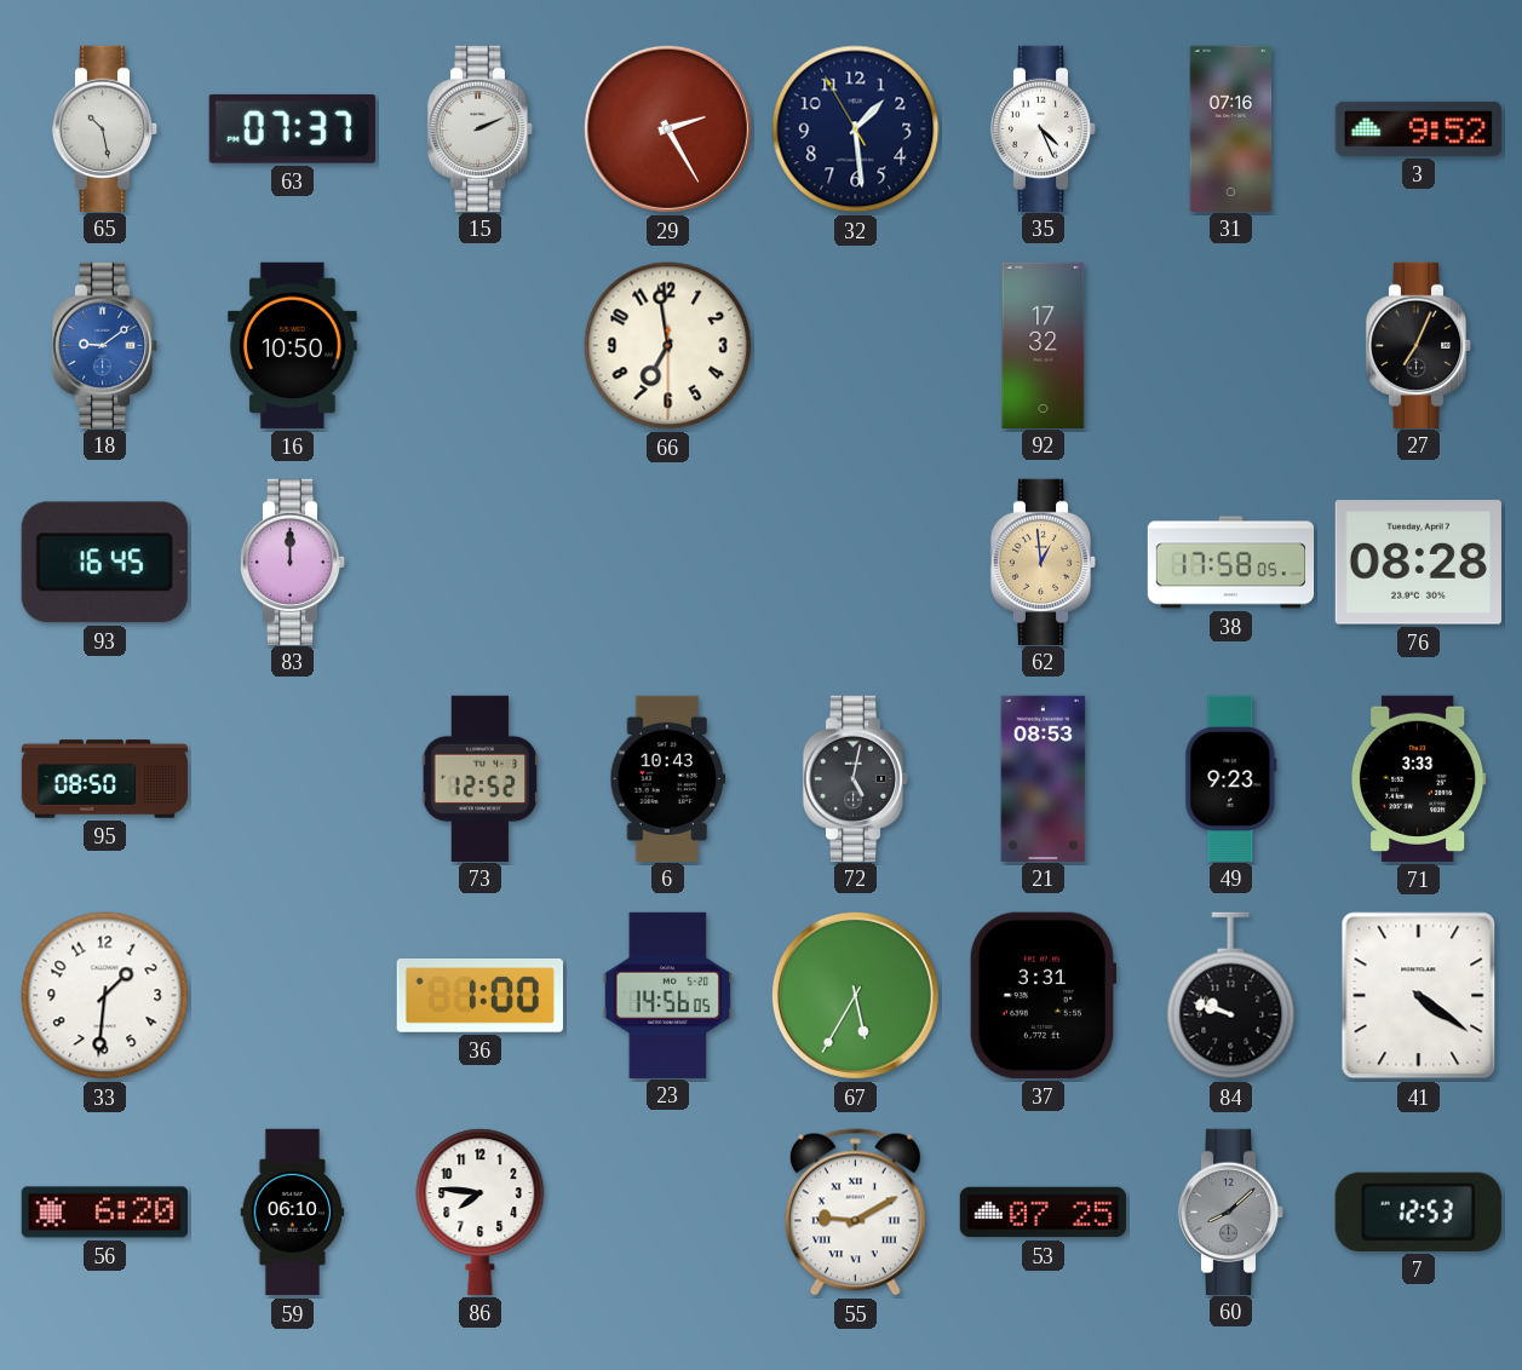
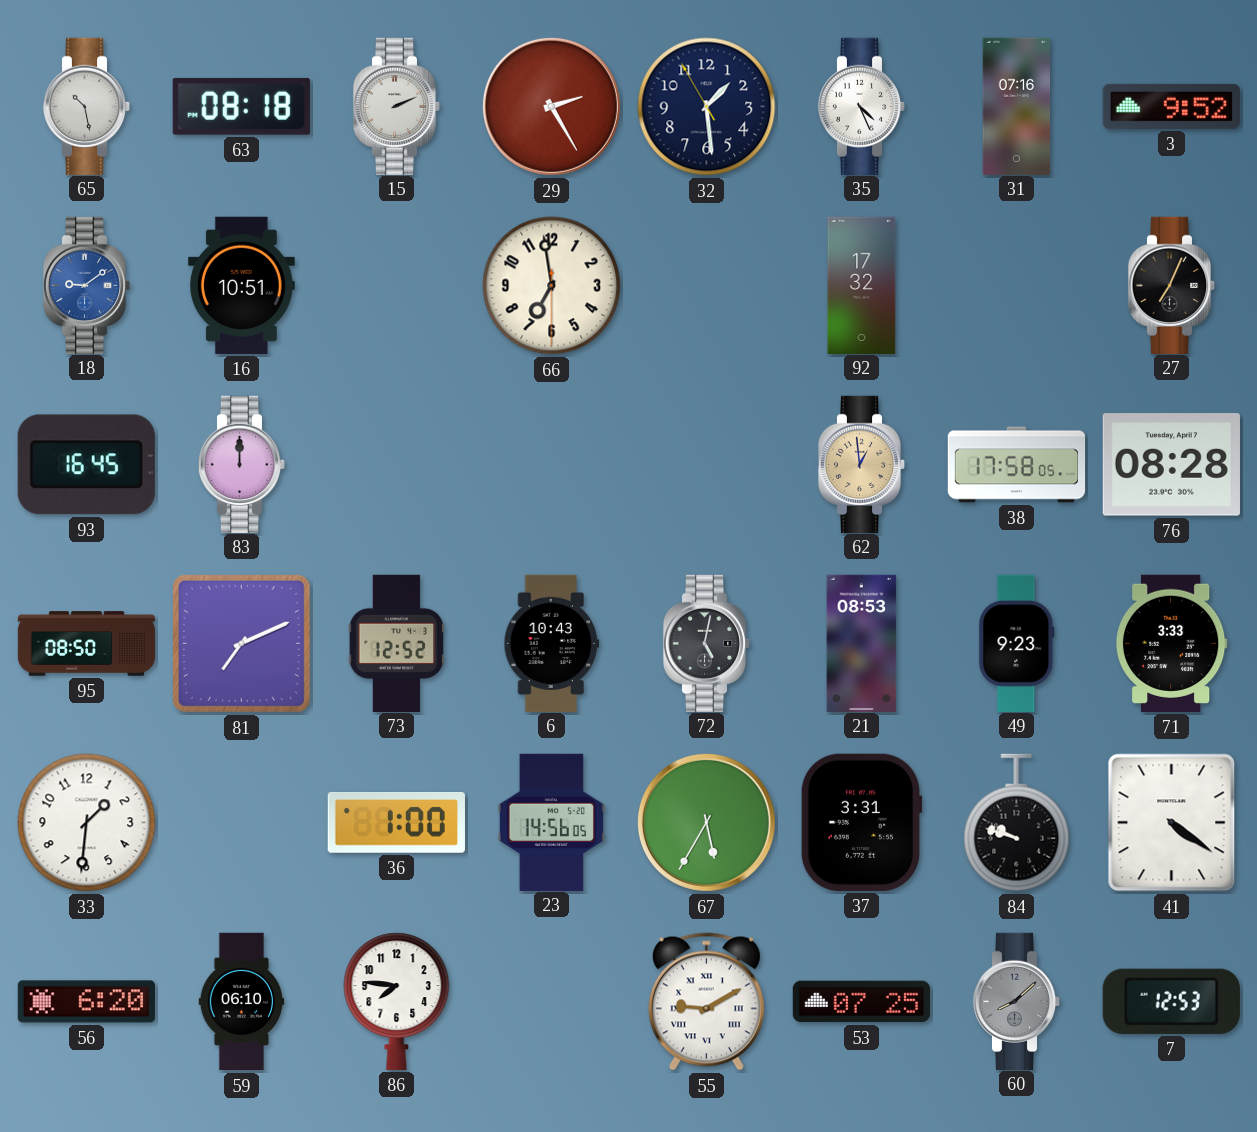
63: 07:37 -> 08:18
16: 10:50 -> 10:51
81: none -> 7:11
